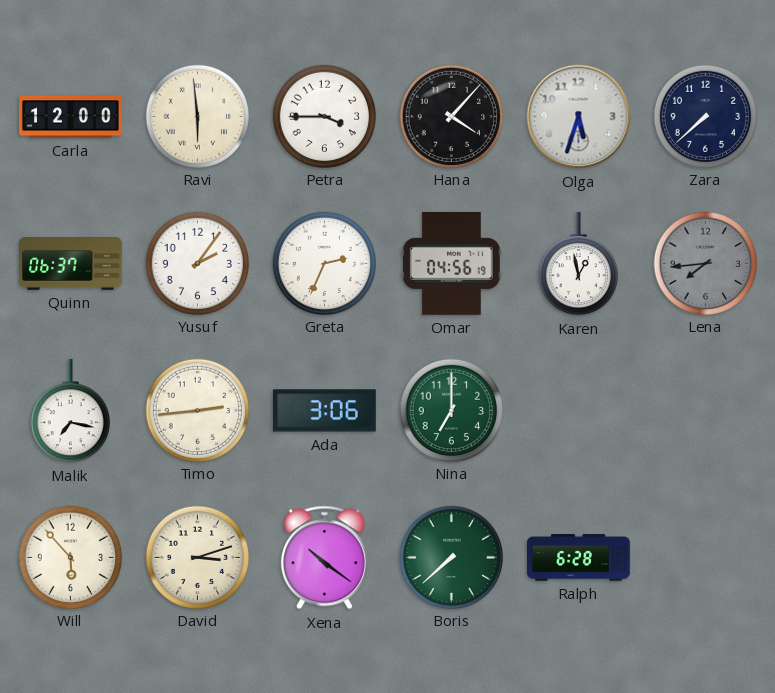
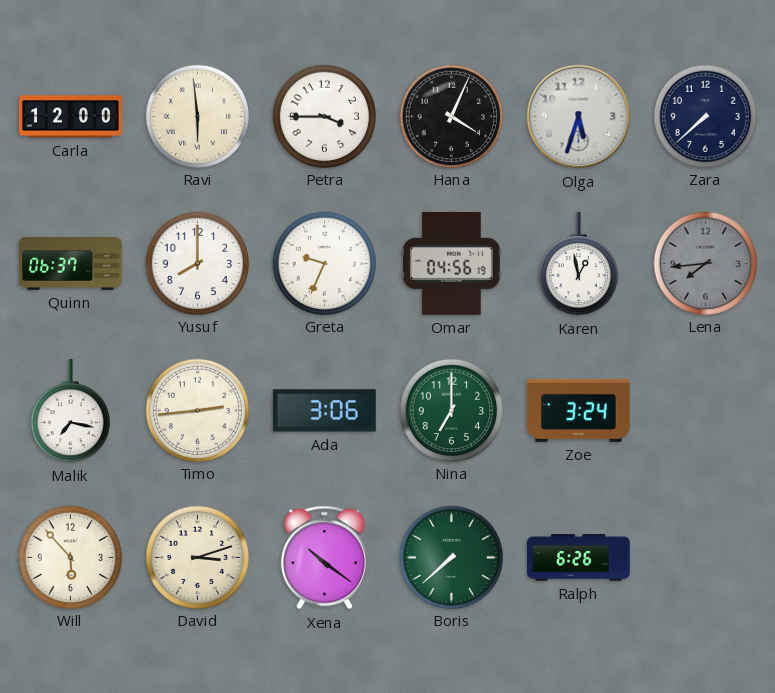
Hana: 4:07 -> 4:04
Yusuf: 2:06 -> 8:00
Greta: 2:34 -> 9:34
Zoe: none -> 3:24
Ralph: 6:28 -> 6:26
